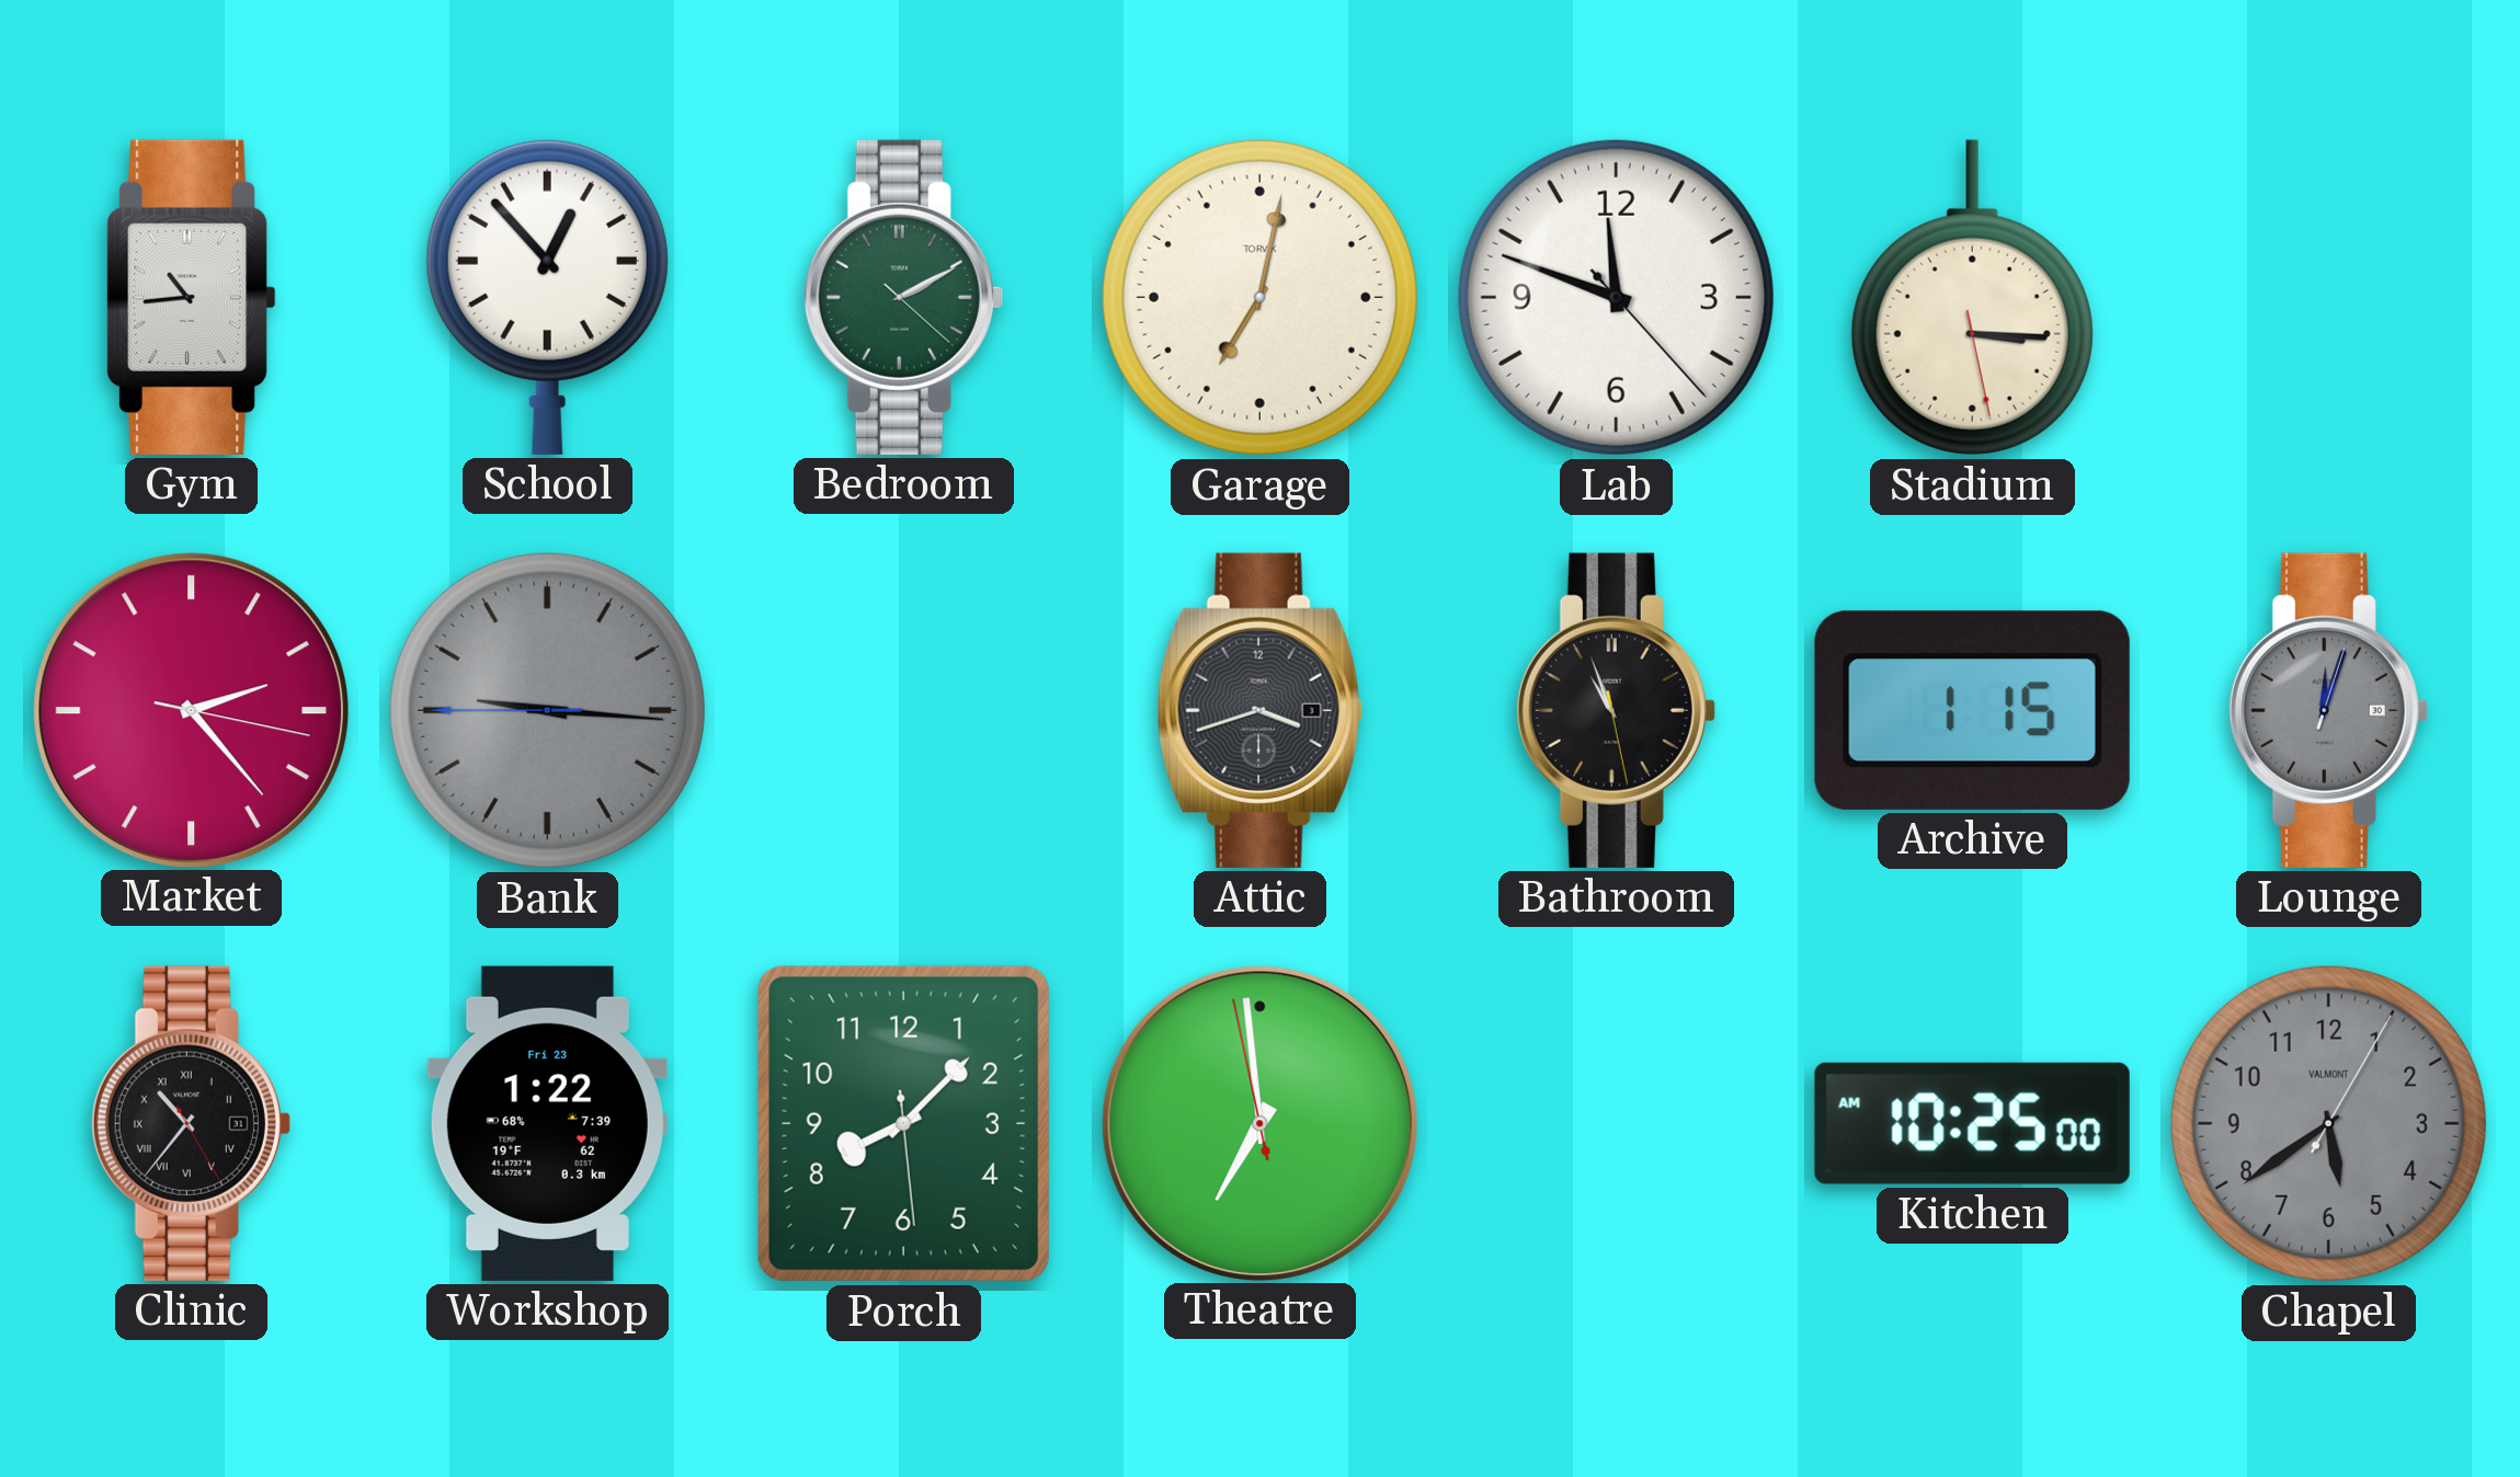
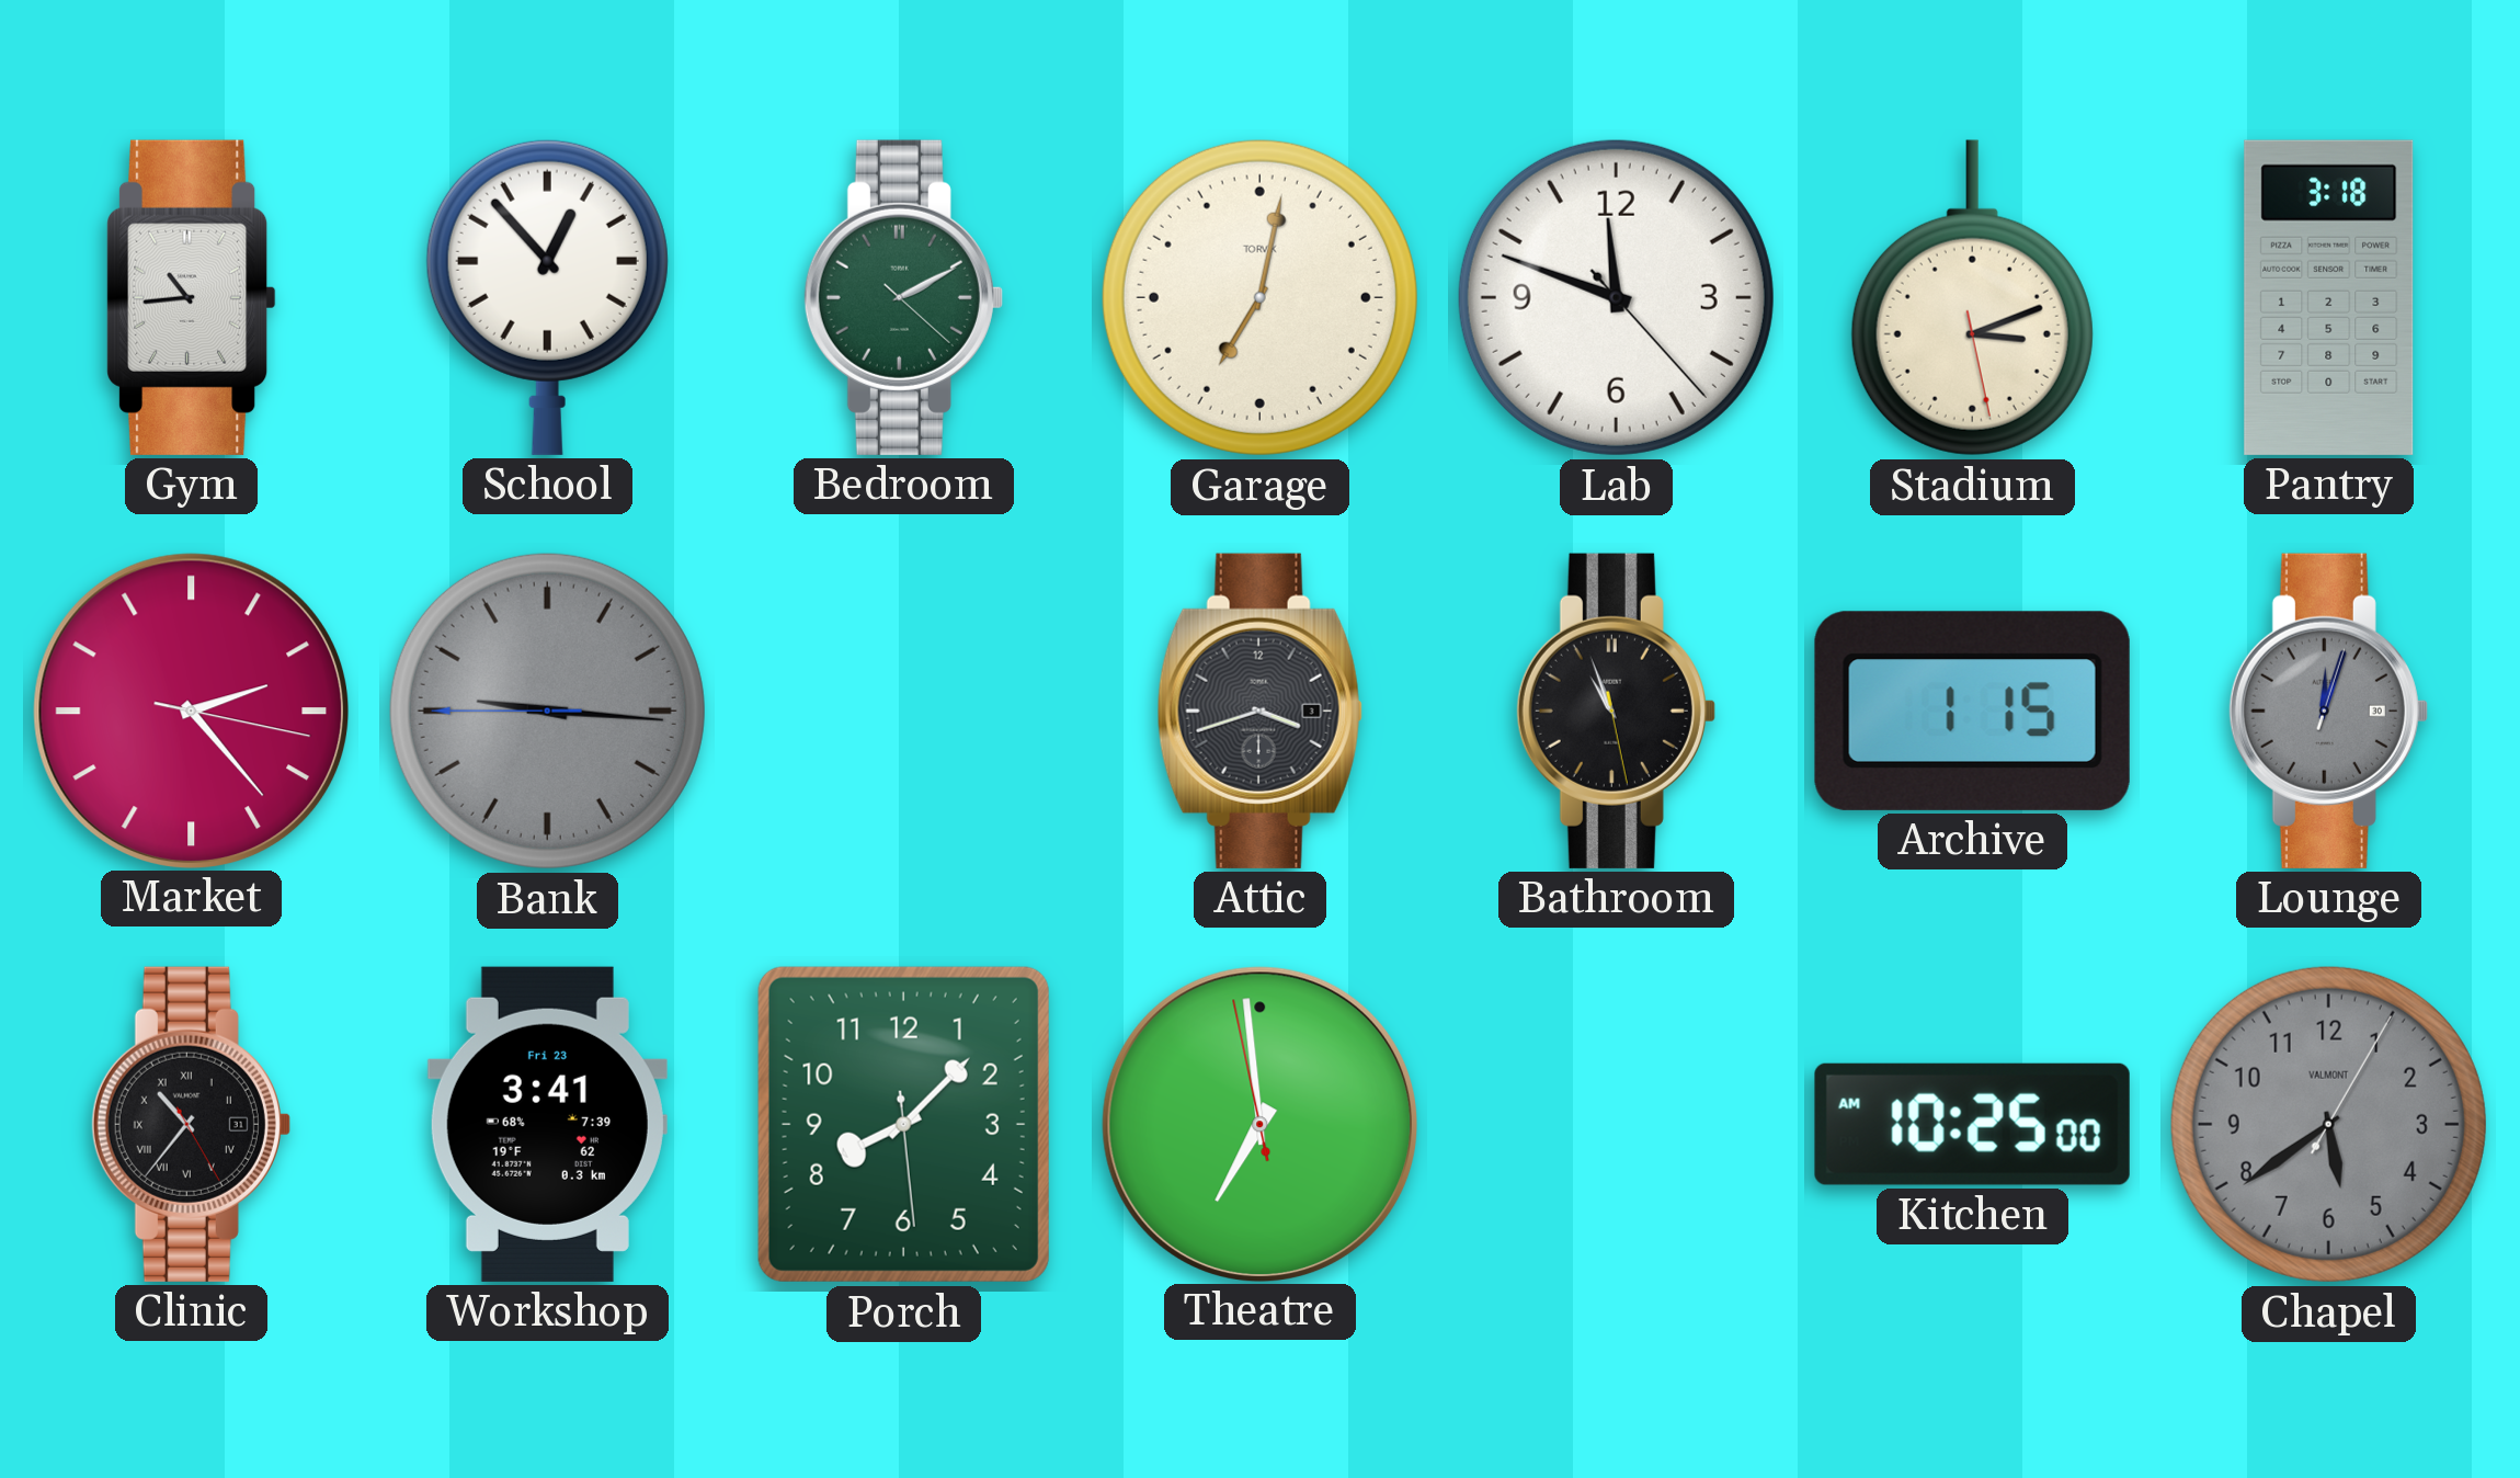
Stadium: 3:15 -> 3:11
Pantry: none -> 3:18
Workshop: 1:22 -> 3:41
